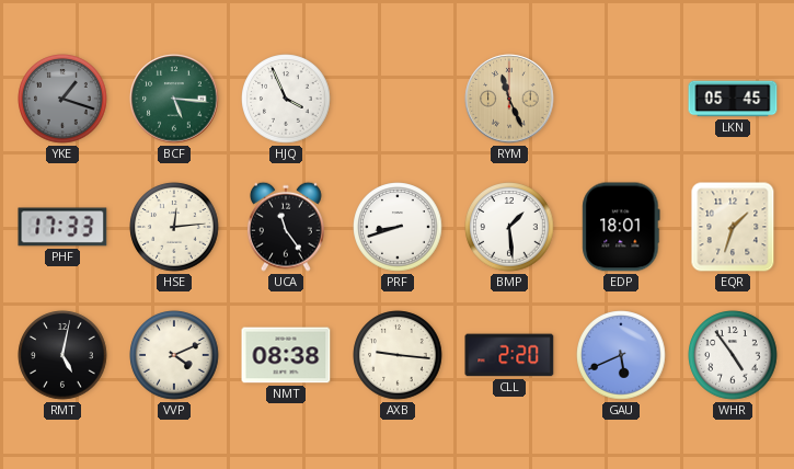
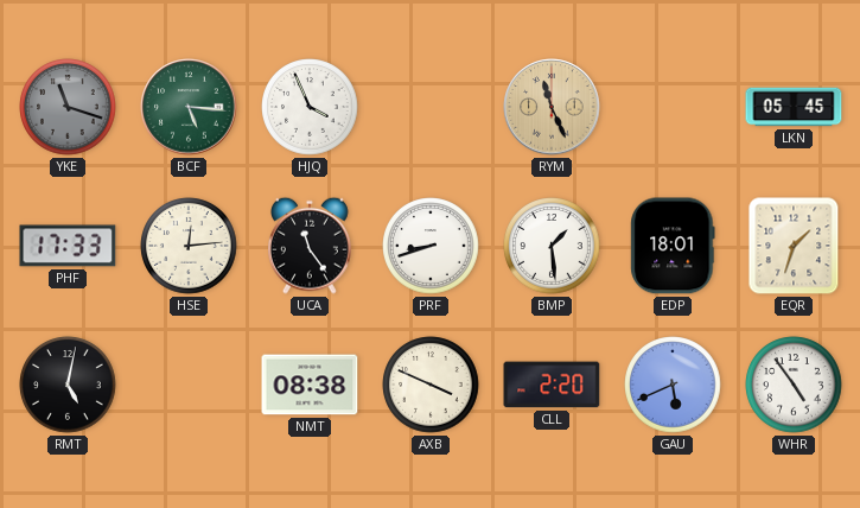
YKE: 1:18 -> 11:18
VVP: 4:11 -> none
AXB: 9:16 -> 3:49
